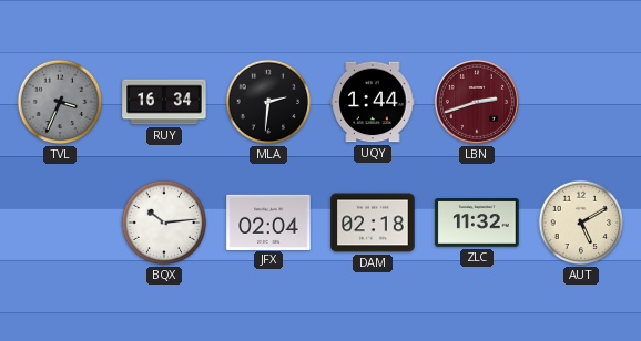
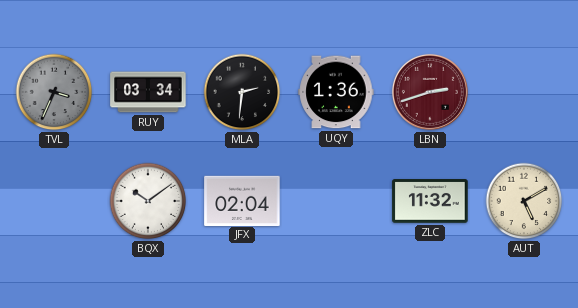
RUY: 16:34 -> 03:34
UQY: 1:44 -> 1:36
BQX: 10:14 -> 10:09
DAM: 02:18 -> none
